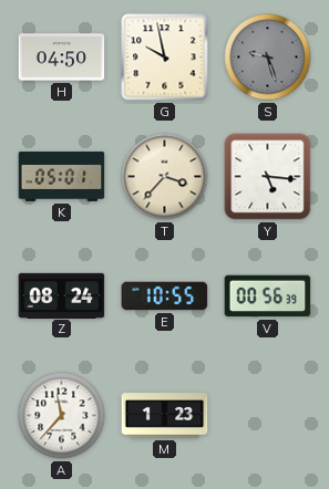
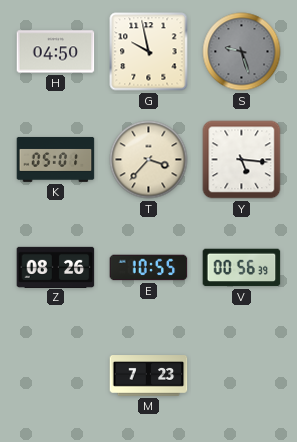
Z: 08:24 -> 08:26
A: 11:37 -> none
M: 1:23 -> 7:23
